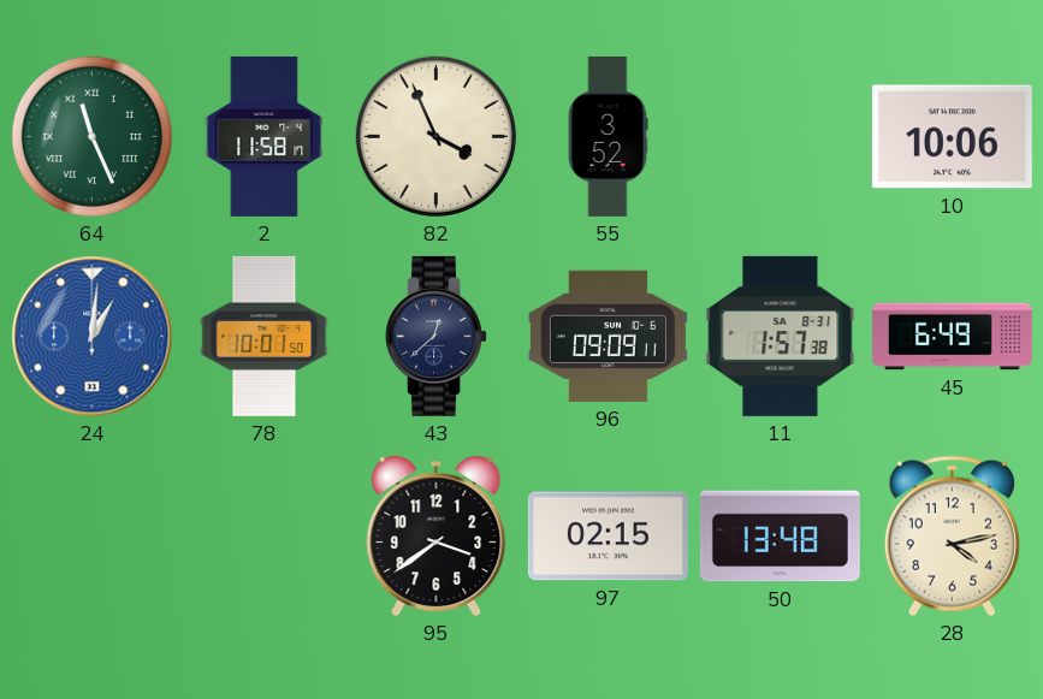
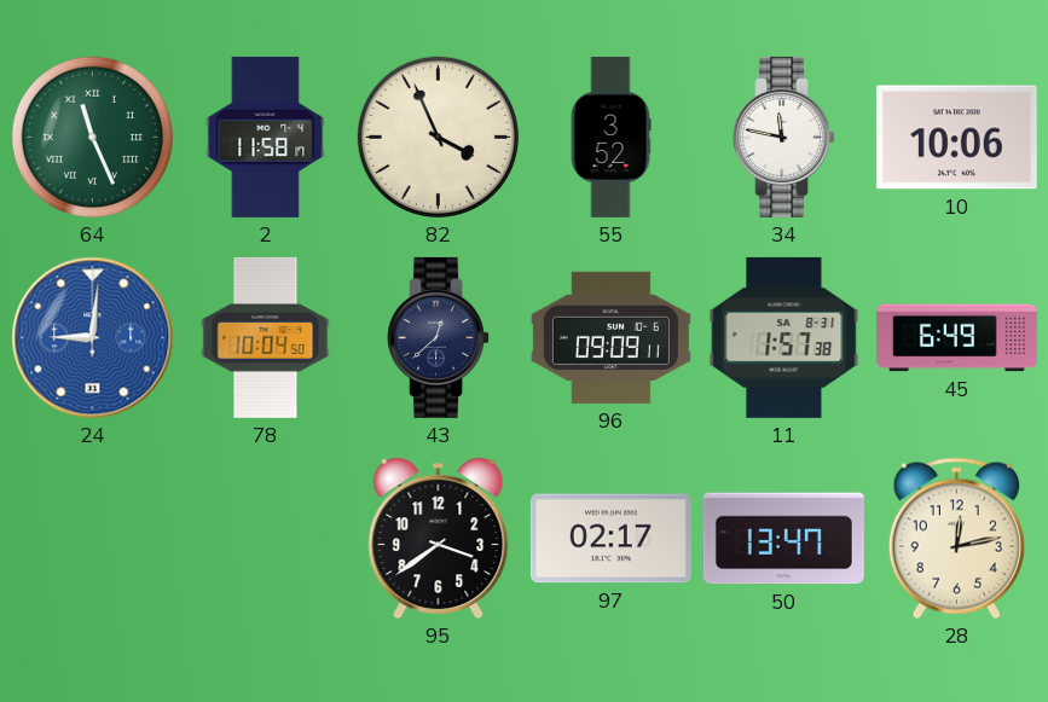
34: none -> 11:47
24: 1:01 -> 9:01
78: 10:01 -> 10:04
97: 02:15 -> 02:17
50: 13:48 -> 13:47
28: 4:13 -> 12:13
